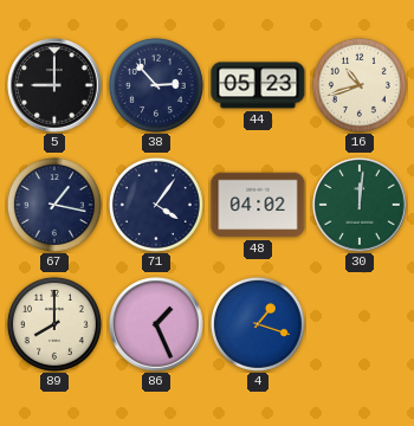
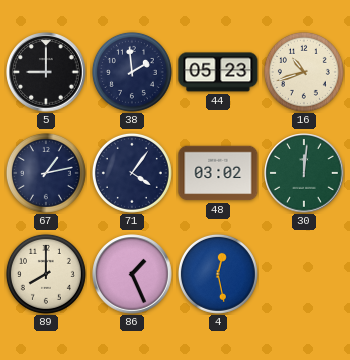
38: 2:53 -> 1:59
67: 1:17 -> 1:13
48: 04:02 -> 03:02
4: 1:18 -> 12:28
